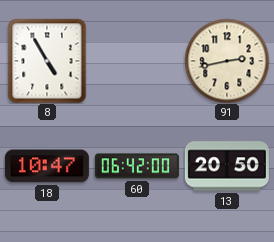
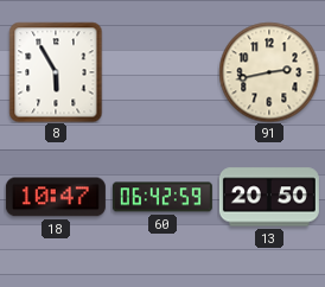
8: 4:55 -> 5:55
60: 06:42:00 -> 06:42:59
